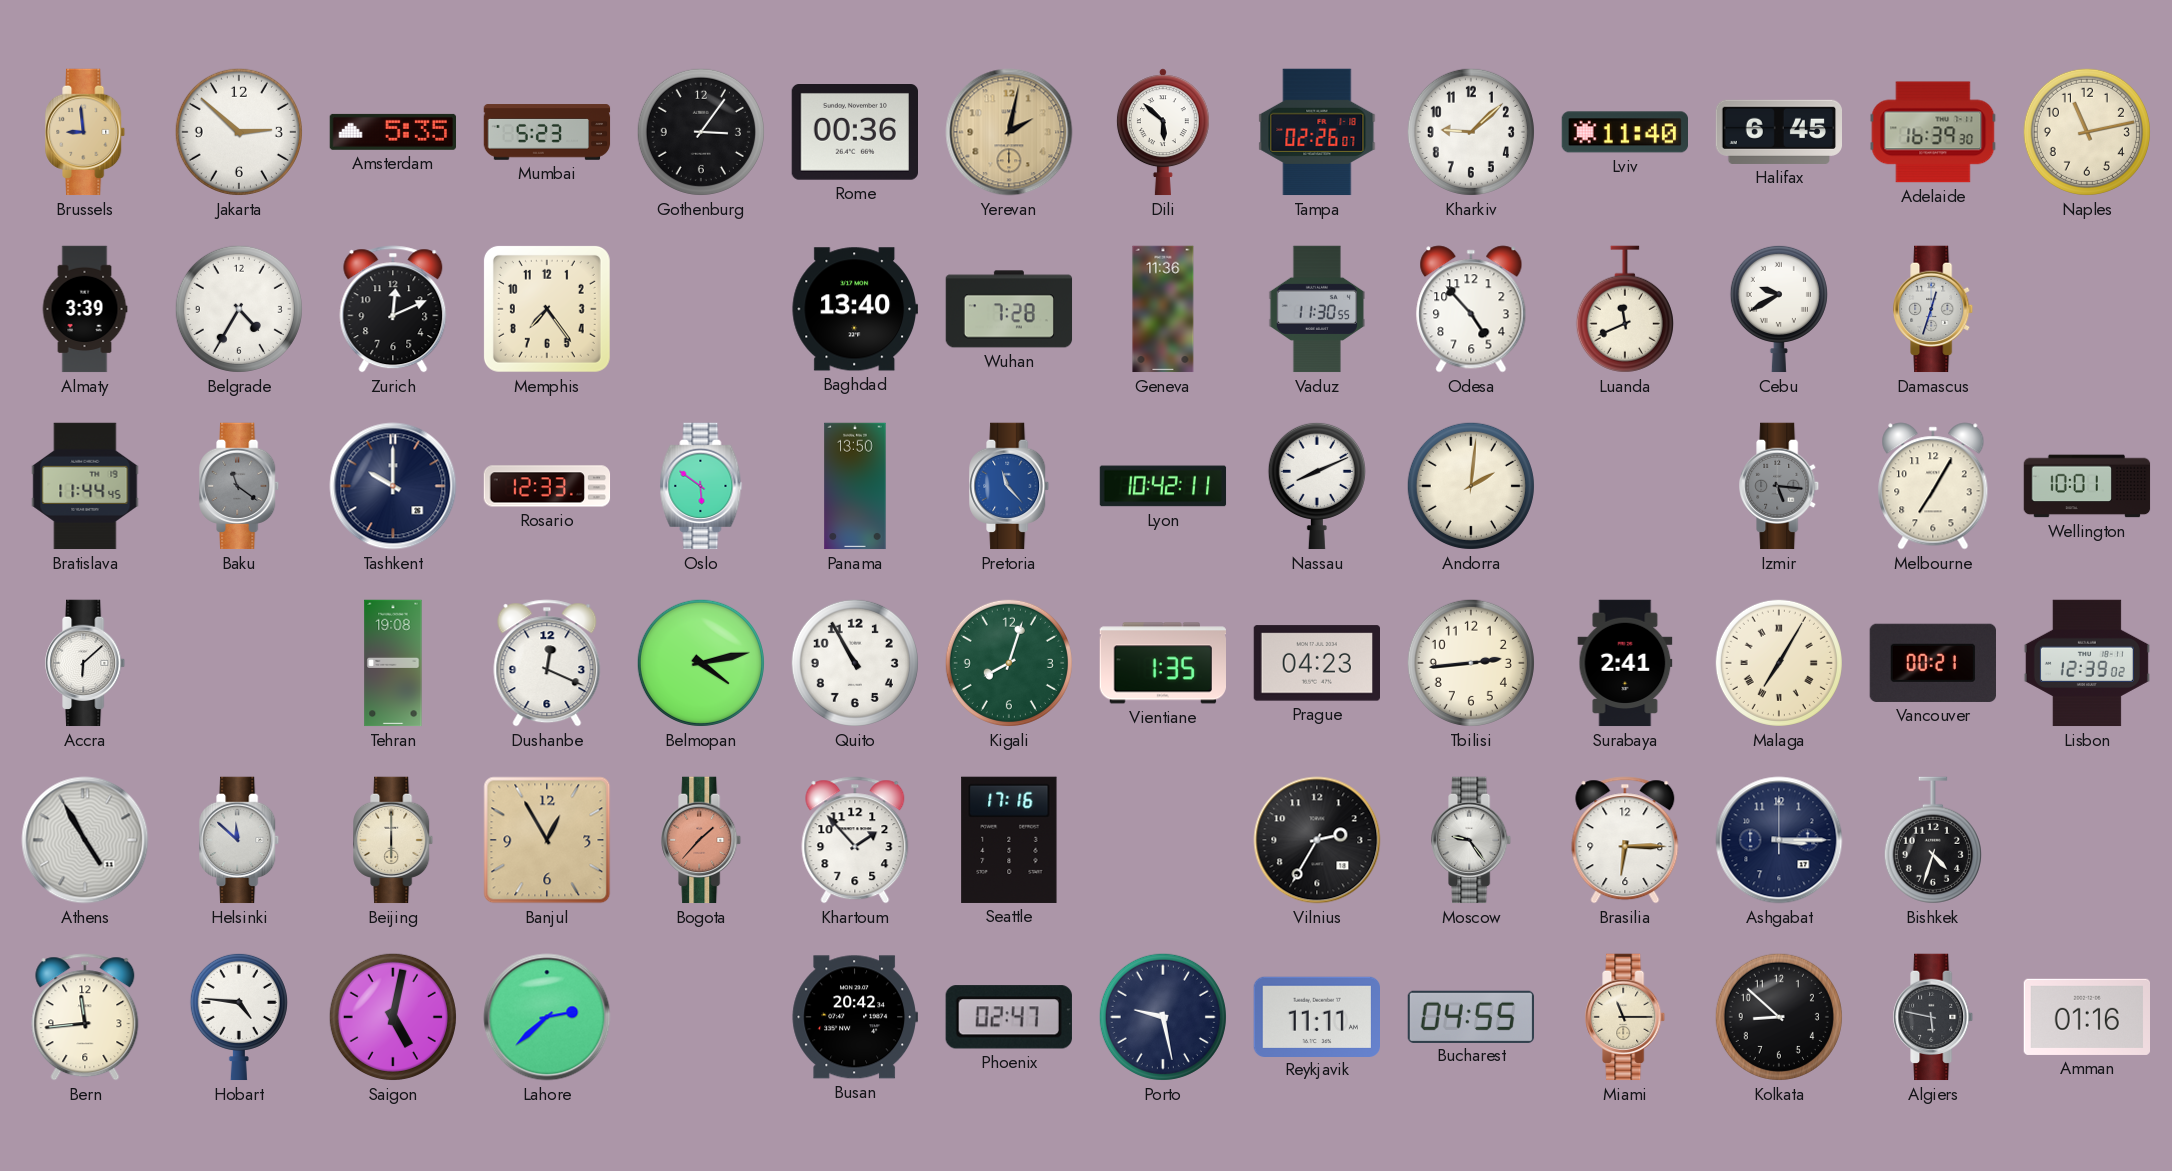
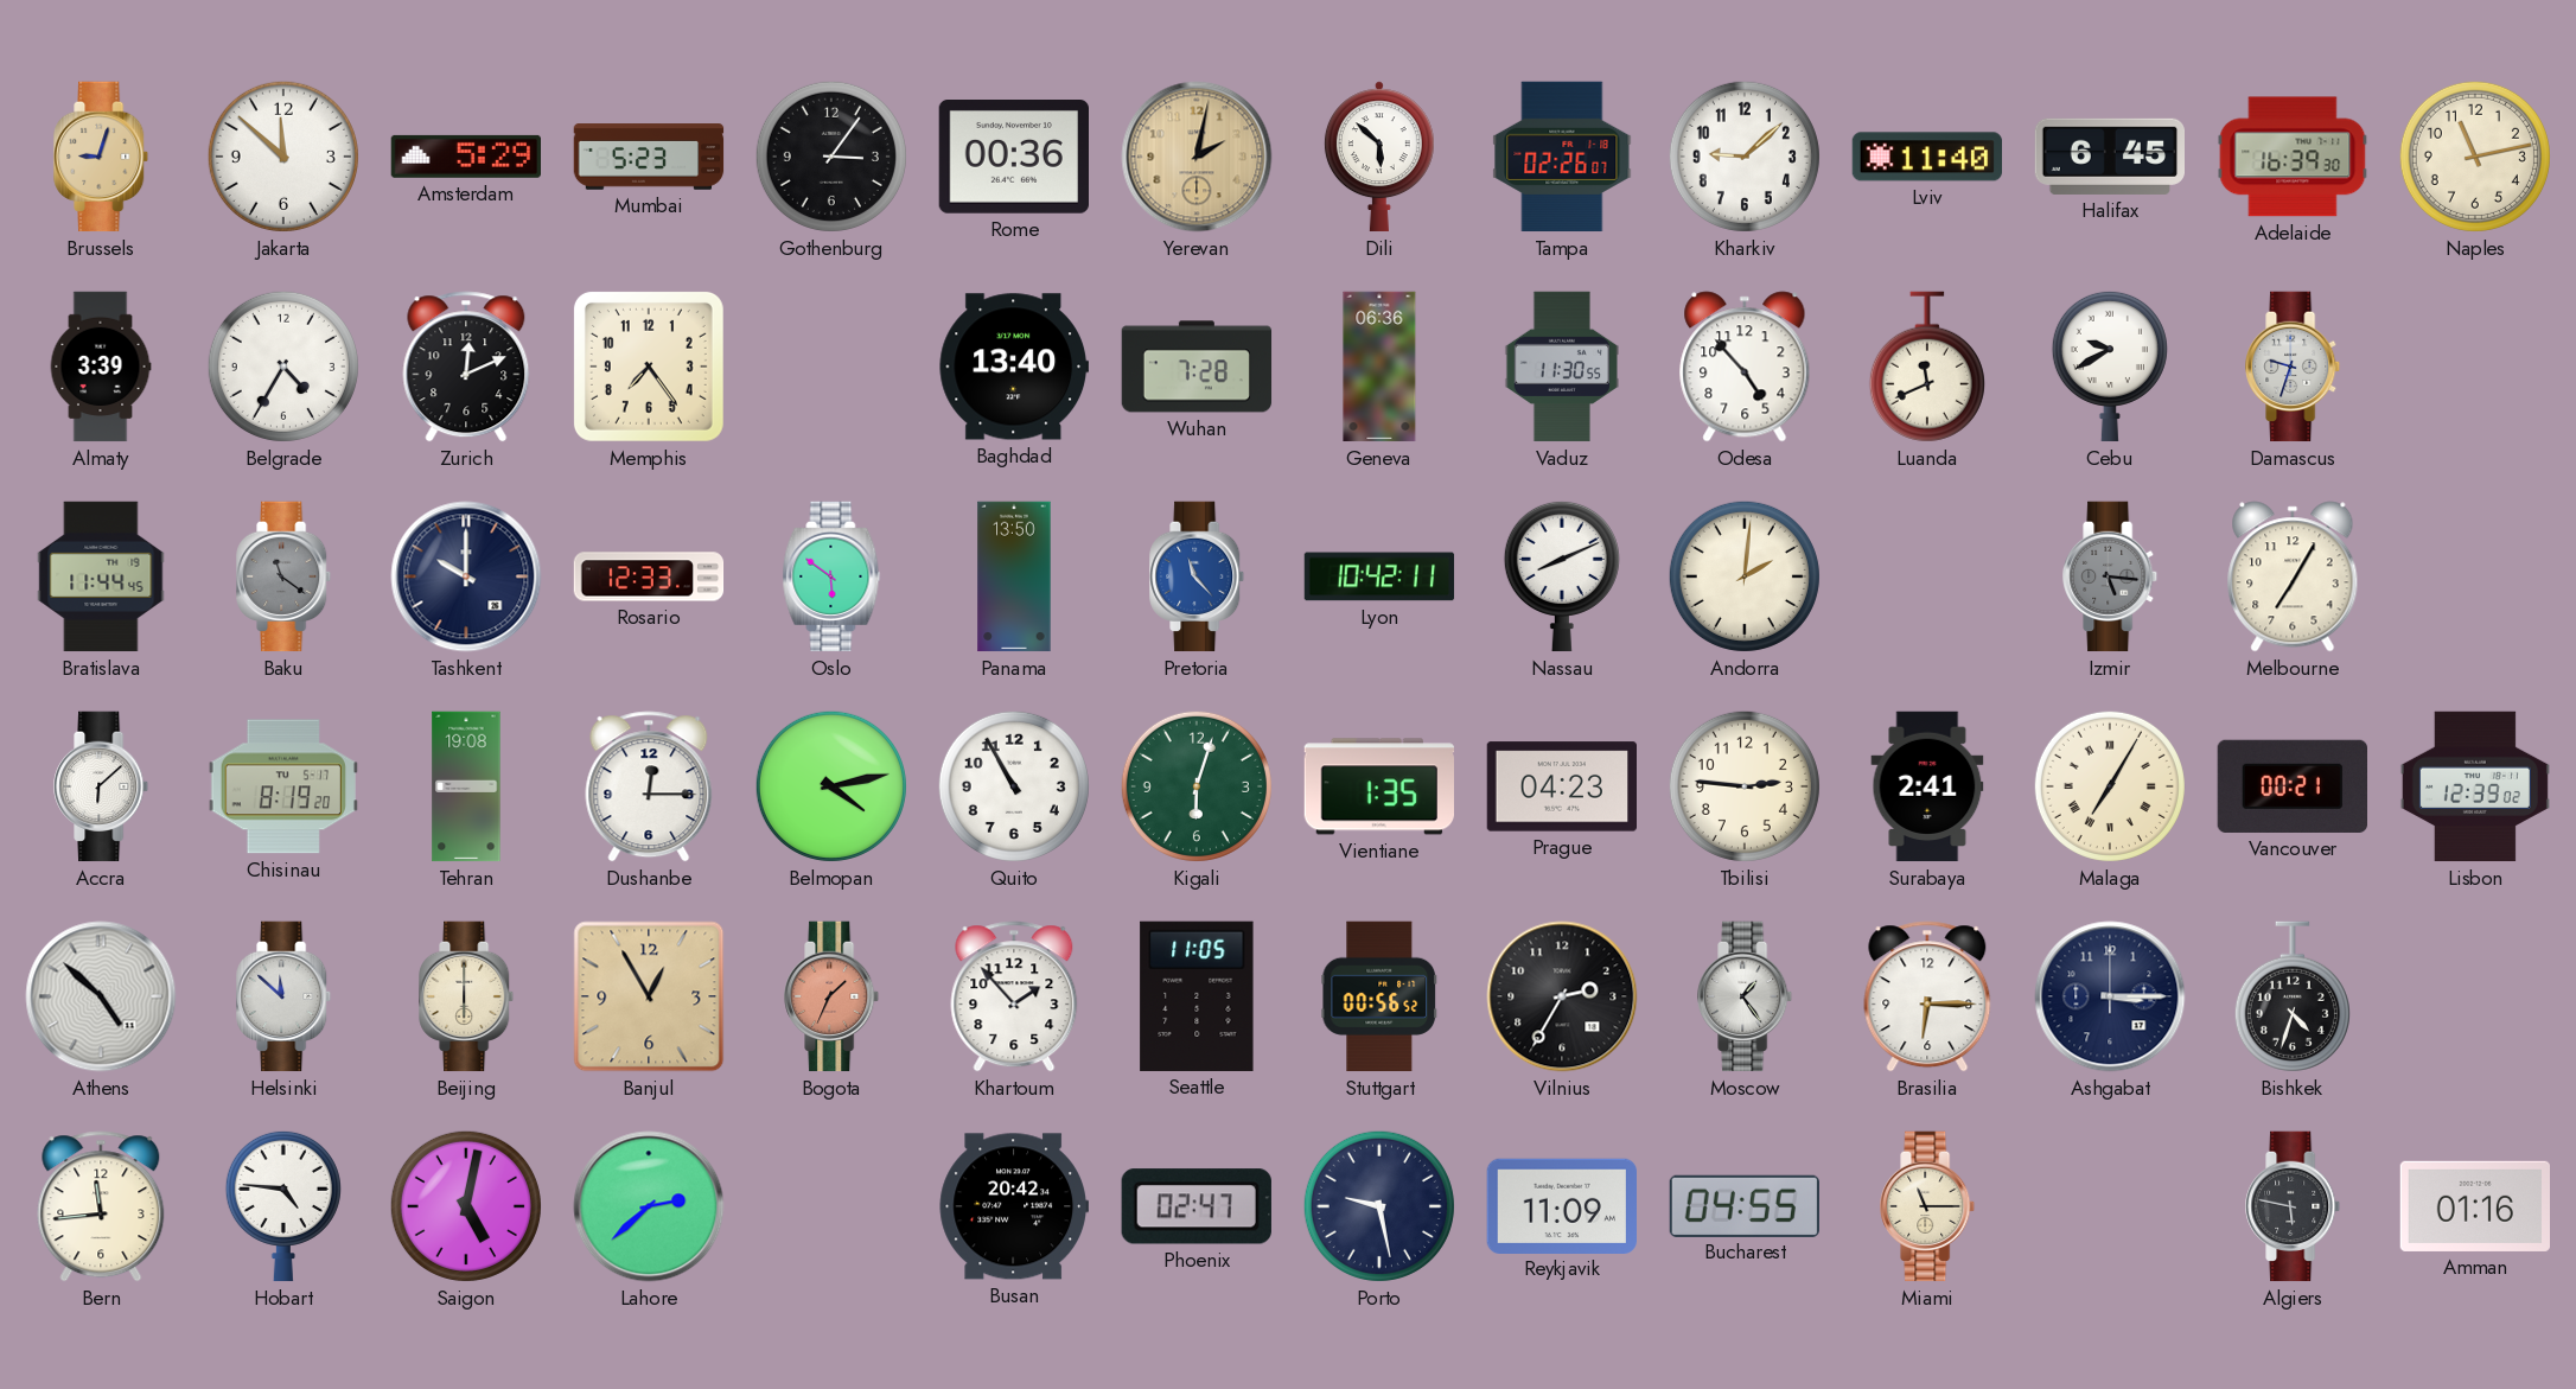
Brussels: 8:59 -> 9:03
Jakarta: 2:52 -> 11:52
Amsterdam: 5:35 -> 5:29
Geneva: 11:36 -> 06:36
Damascus: 12:33 -> 9:33
Wellington: 10:01 -> none
Chisinau: none -> 8:19
Dushanbe: 12:19 -> 12:15
Kigali: 8:03 -> 6:03
Tbilisi: 2:44 -> 2:46
Athens: 4:55 -> 4:52
Bogota: 1:37 -> 1:34
Seattle: 17:16 -> 11:05
Stuttgart: none -> 00:56
Moscow: 9:24 -> 1:24
Reykjavik: 11:11 -> 11:09
Kolkata: 8:52 -> none
